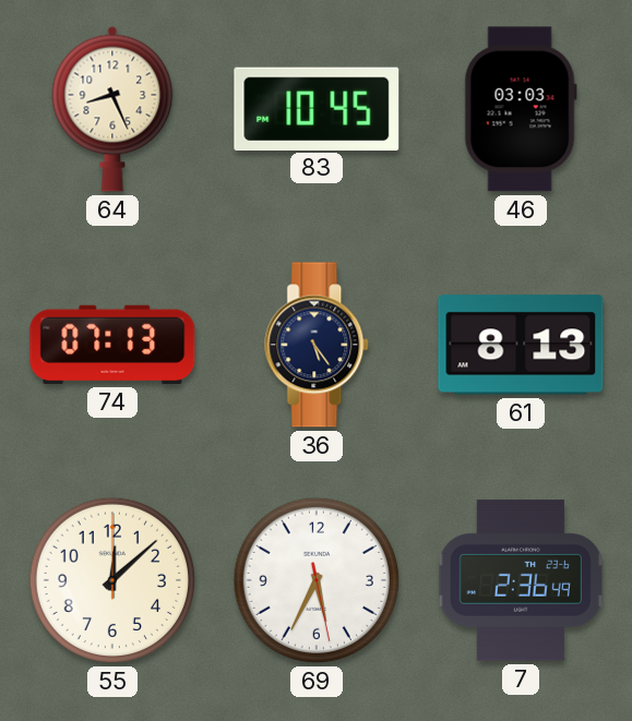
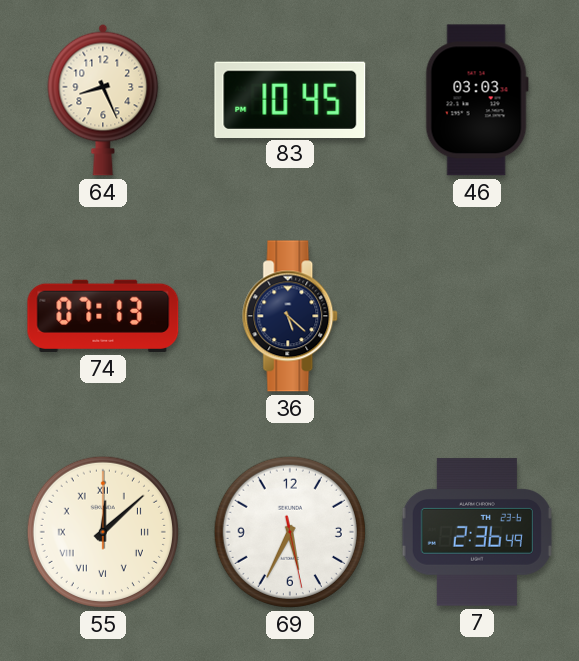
36: 5:24 -> 5:22
61: 8:13 -> none
55 numerals: Arabic -> Roman
